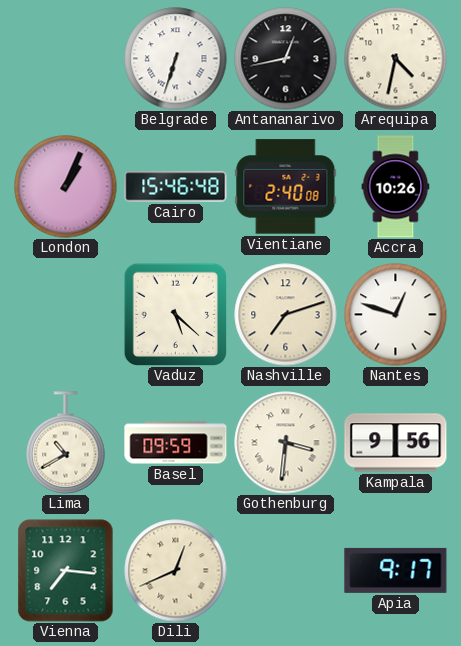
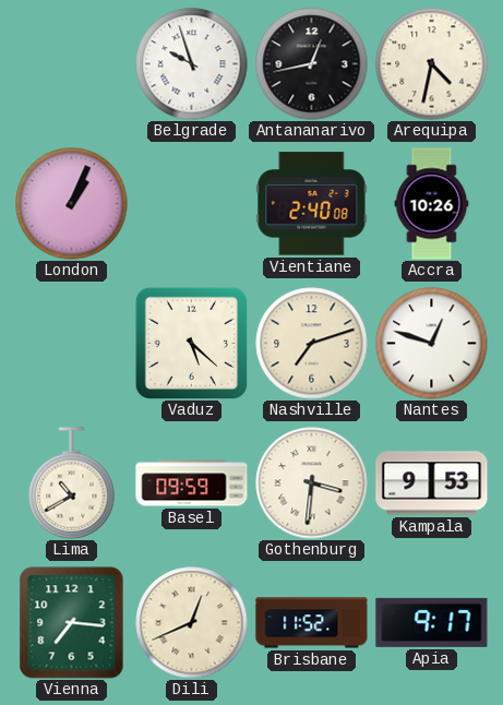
Belgrade: 6:33 -> 9:57
Cairo: 15:46 -> none
Kampala: 9:56 -> 9:53
Brisbane: none -> 11:52
